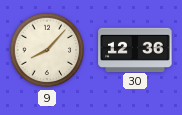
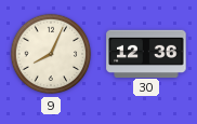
9: 8:07 -> 8:04
